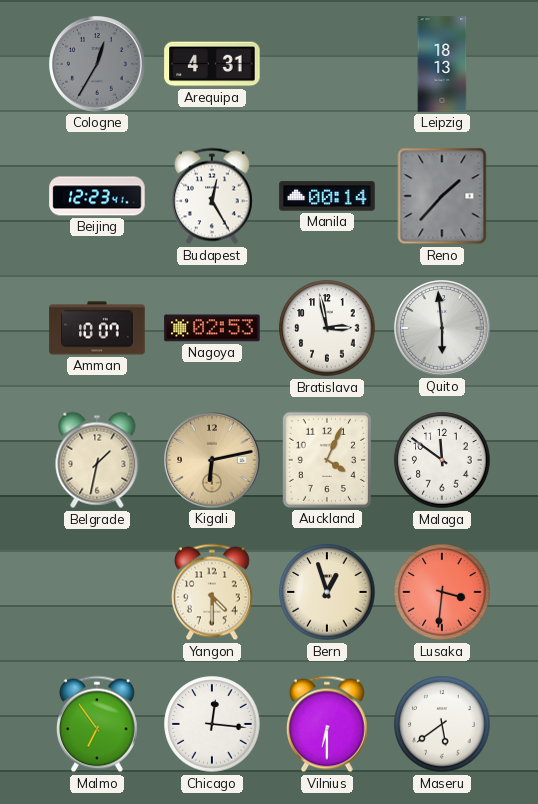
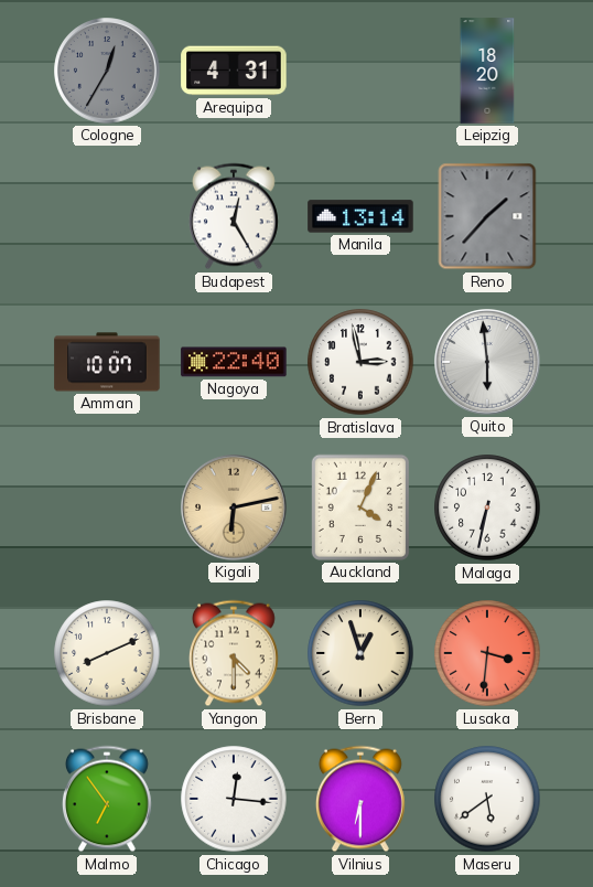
Leipzig: 18:13 -> 18:20
Beijing: 12:23 -> none
Manila: 00:14 -> 13:14
Nagoya: 02:53 -> 22:40
Belgrade: 1:32 -> none
Malaga: 11:51 -> 6:32
Brisbane: none -> 8:11
